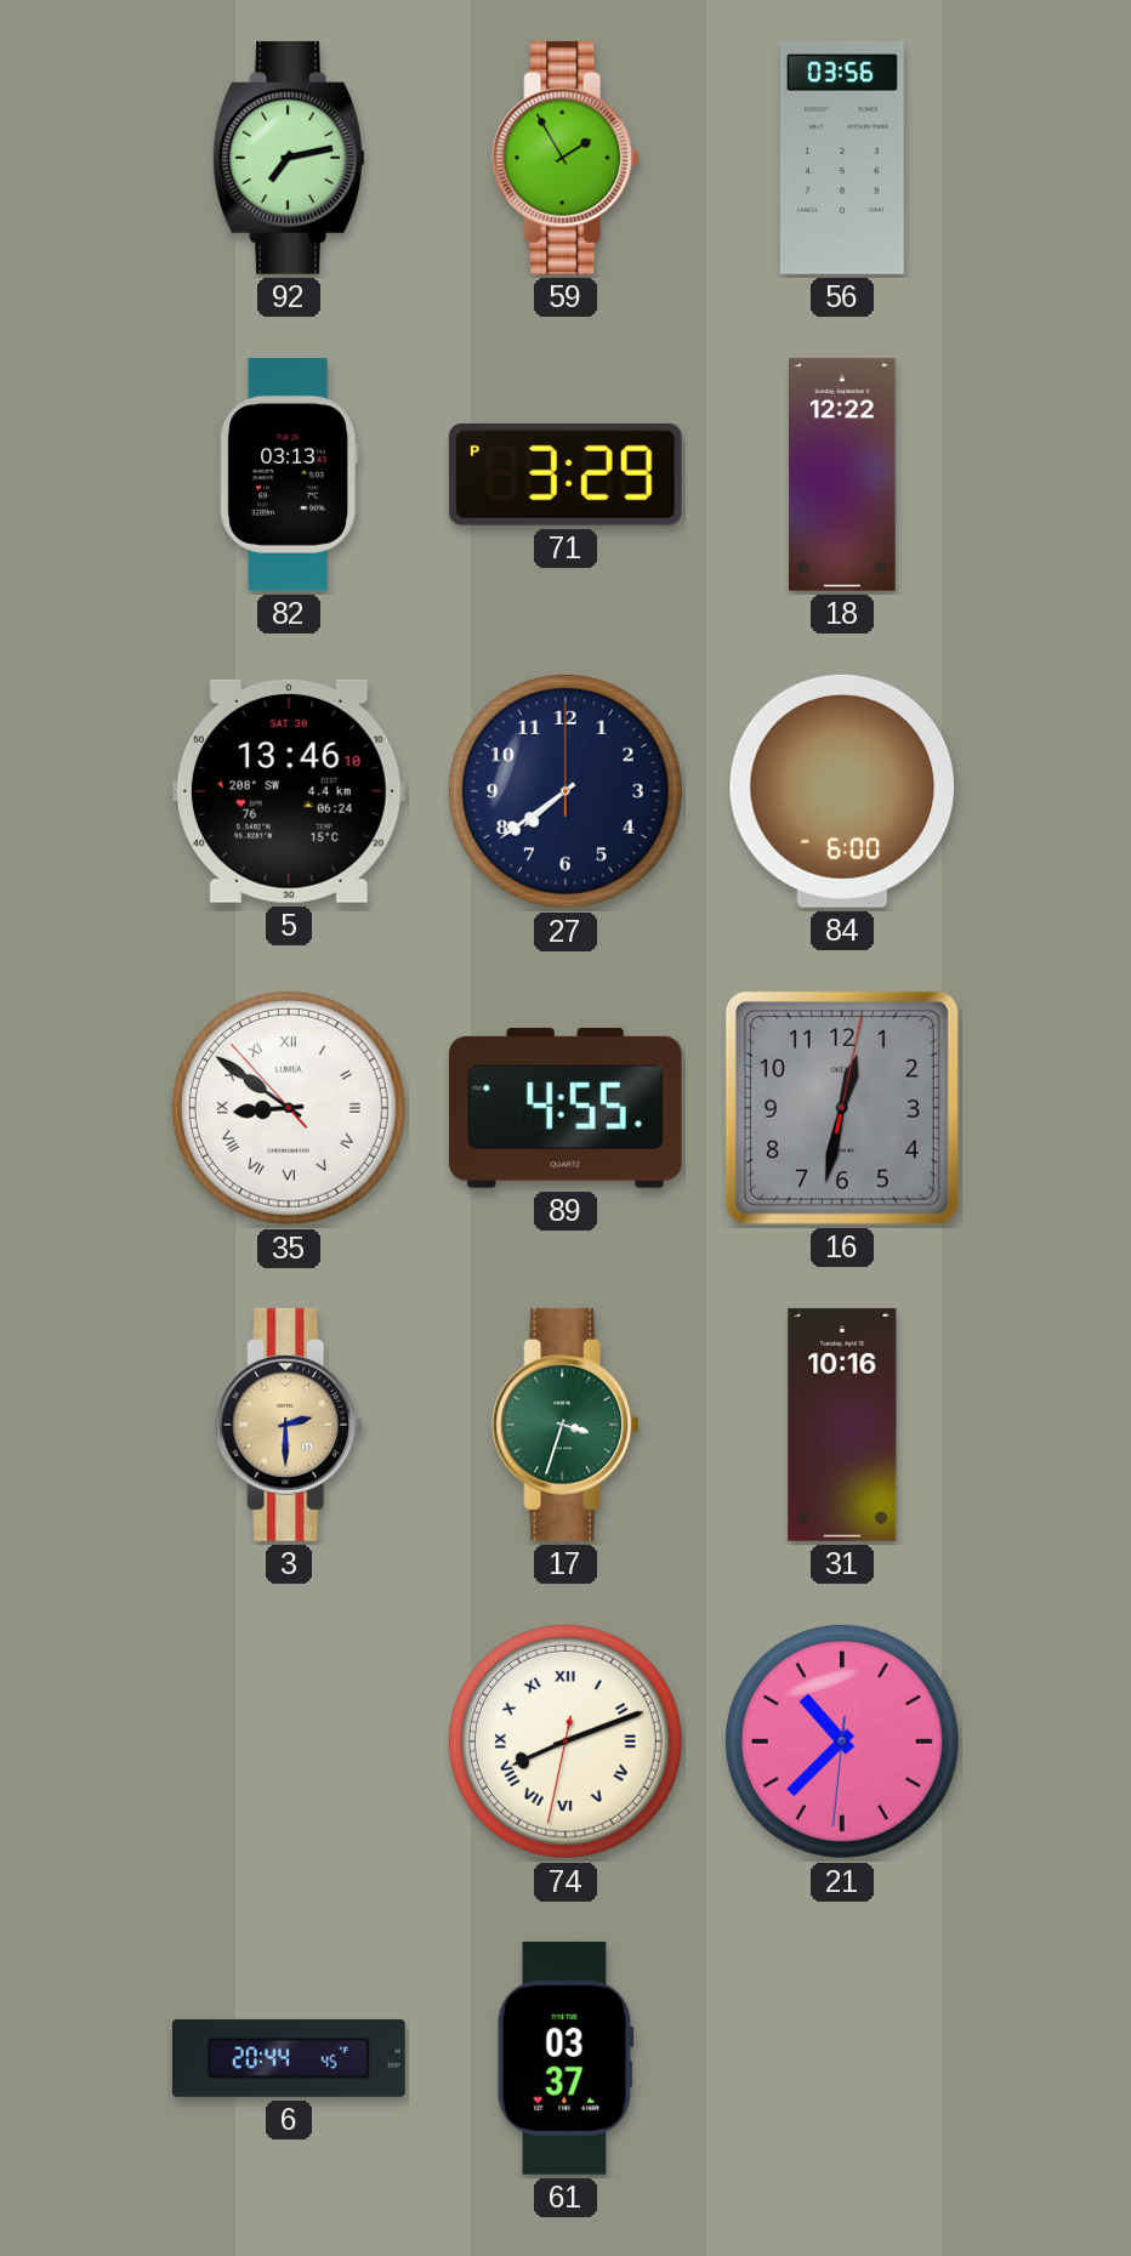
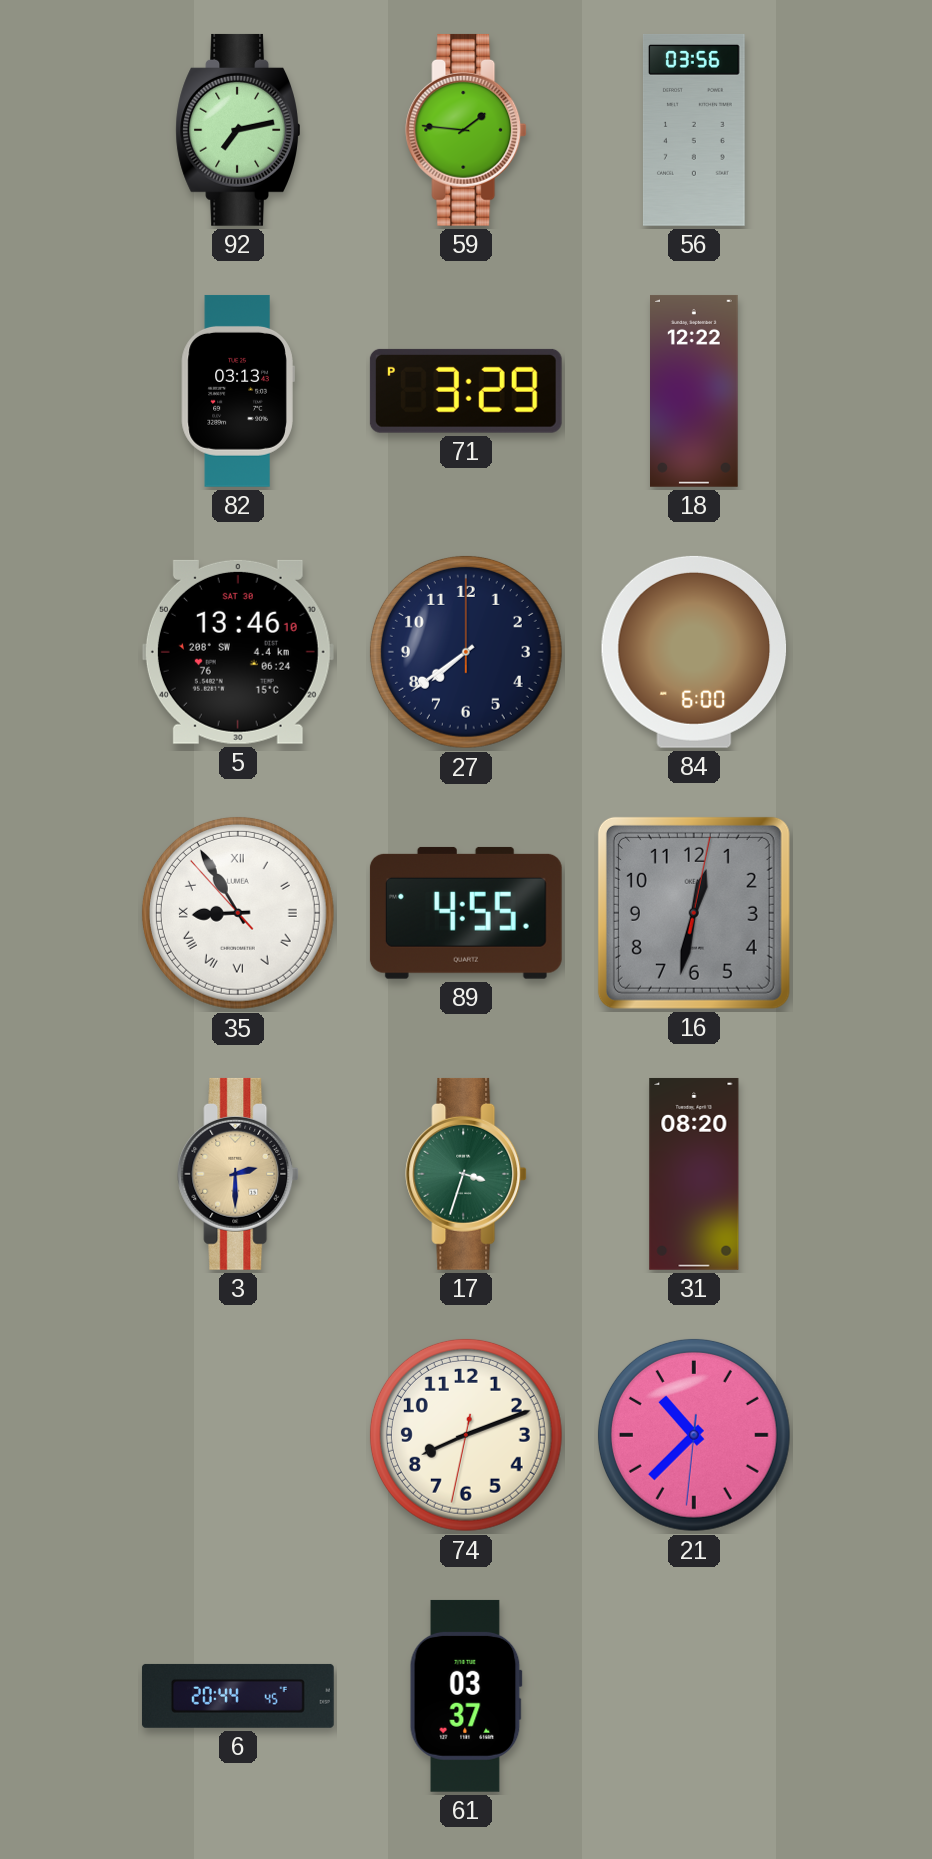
59: 1:55 -> 1:46
35: 8:50 -> 8:54
31: 10:16 -> 08:20
74 numerals: Roman -> Arabic
